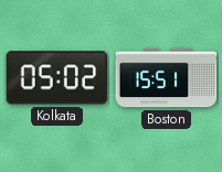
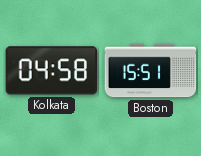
Kolkata: 05:02 -> 04:58
